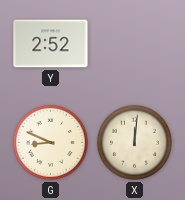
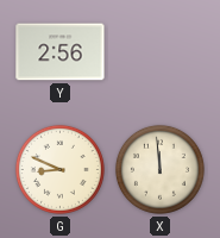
Y: 2:52 -> 2:56
X: 12:01 -> 11:59
